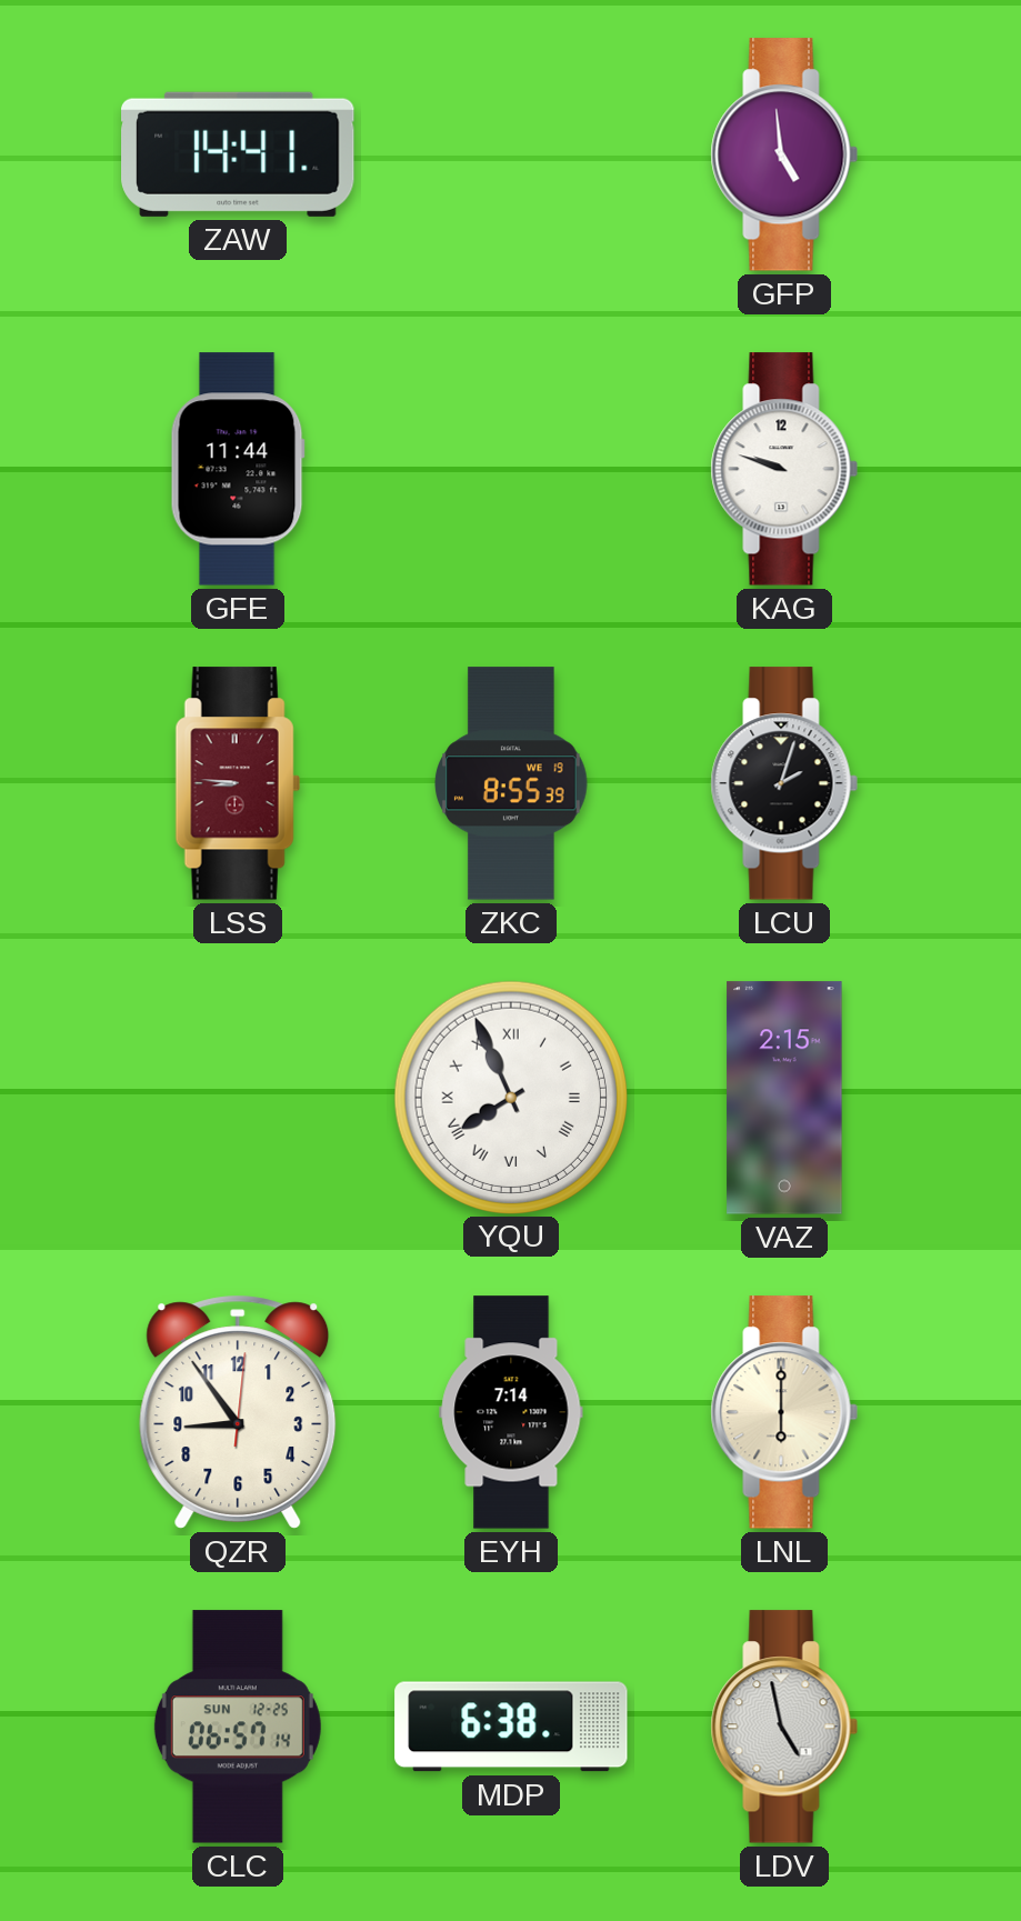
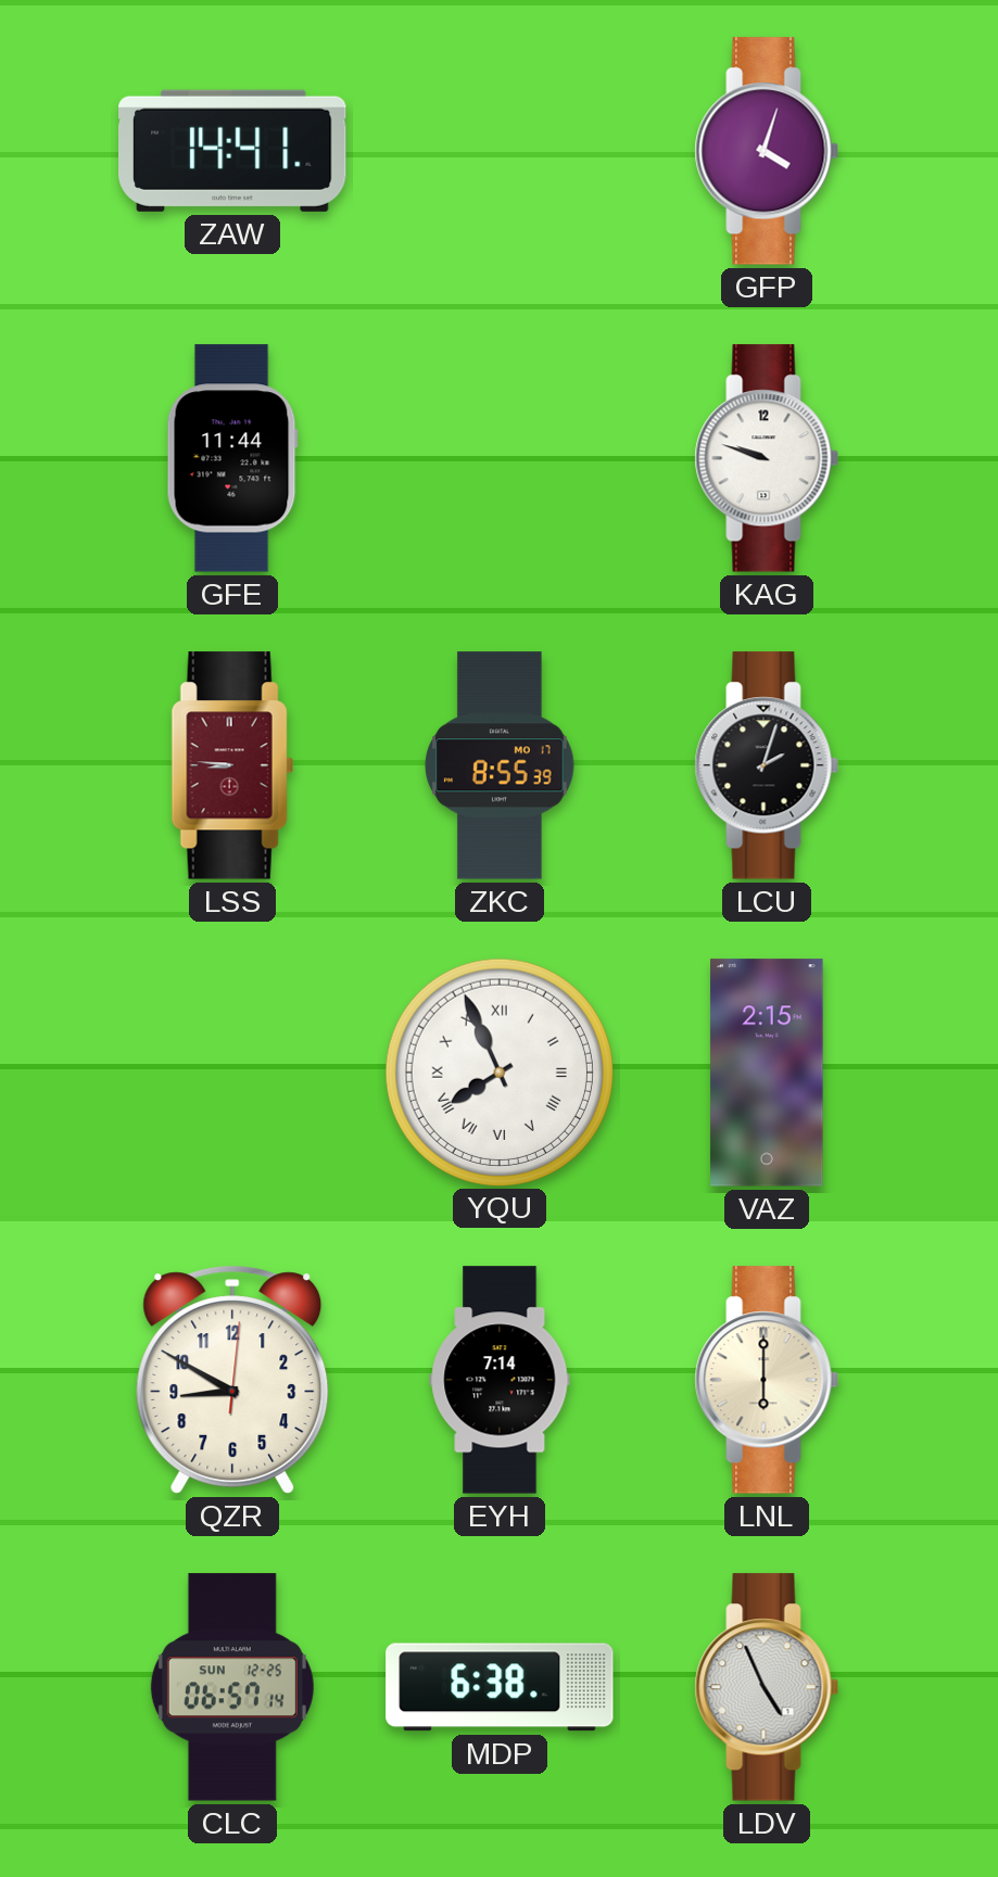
GFP: 4:59 -> 4:03
ZKC date: WE 19 -> MO 17
QZR: 8:54 -> 8:50
LDV: 4:58 -> 4:56
